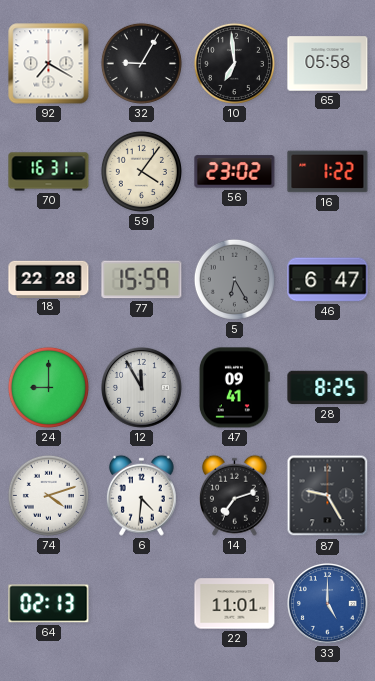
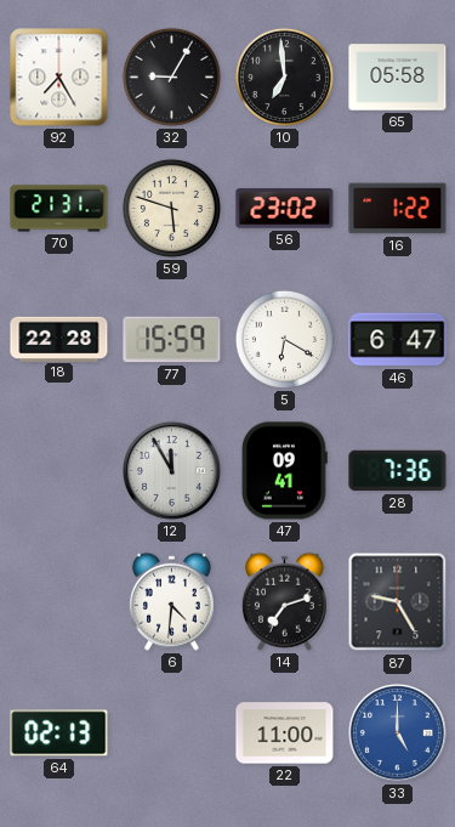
92: 7:20 -> 7:25
70: 16:31 -> 21:31
59: 4:06 -> 5:48
5: 6:25 -> 6:20
5 dial: grey -> white
24: 9:00 -> none
28: 8:25 -> 7:36
74: 4:12 -> none
22: 11:01 -> 11:00
